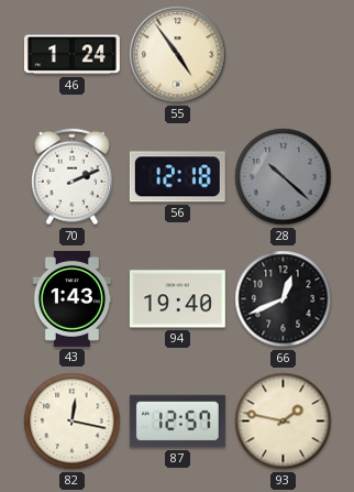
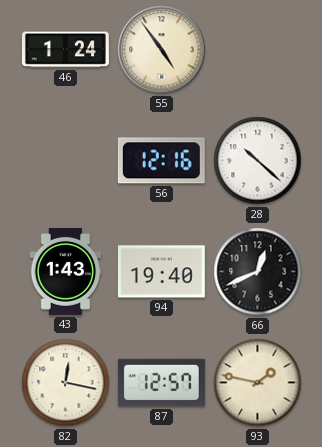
70: 2:11 -> none
56: 12:18 -> 12:16
28 dial: grey -> white
